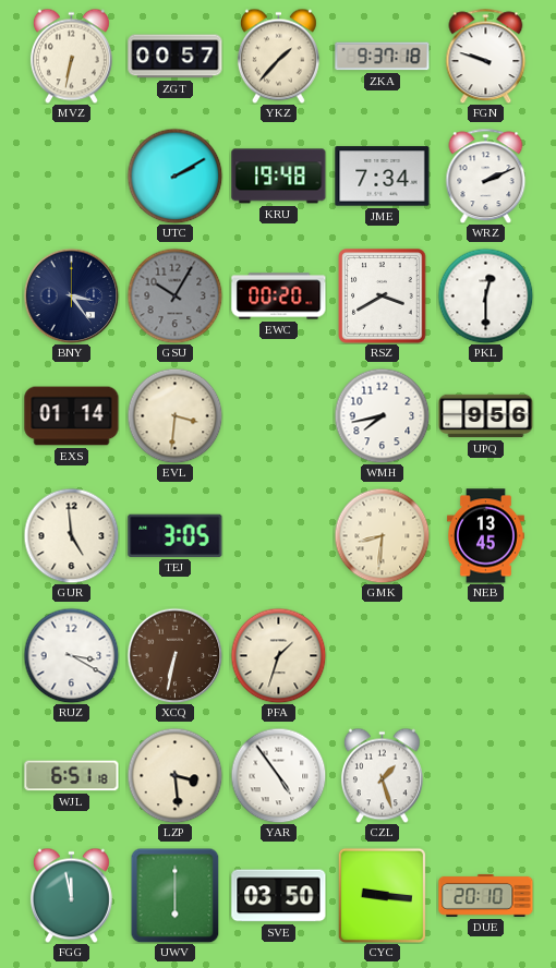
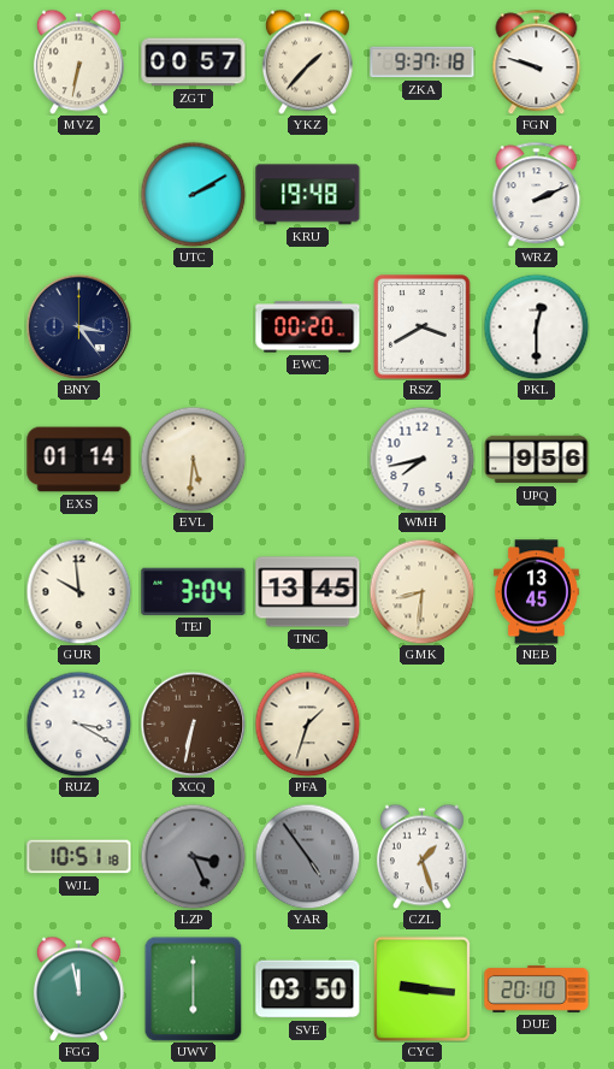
JME: 7:34 -> none
GSU: 10:05 -> none
EVL: 3:31 -> 5:31
GUR: 4:59 -> 9:59
TEJ: 3:05 -> 3:04
TNC: none -> 13:45
WJL: 6:51 -> 10:51
LZP: 3:29 -> 3:26
LZP dial: cream -> grey
YAR dial: white -> grey
